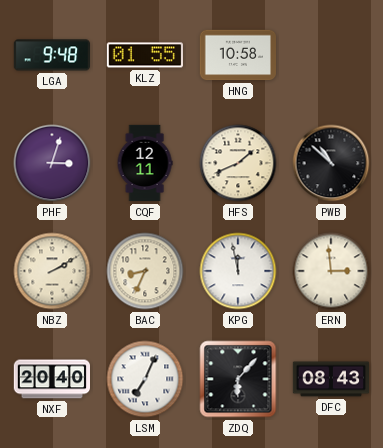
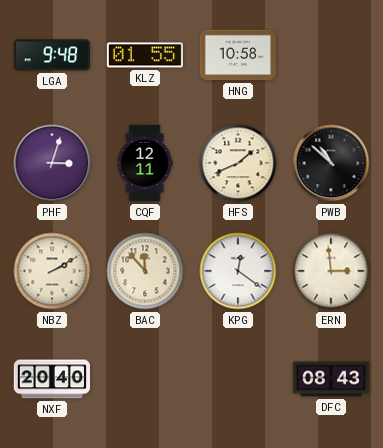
BAC: 8:34 -> 11:53
KPG: 11:58 -> 12:21
LSM: 7:04 -> none
ZDQ: 6:07 -> none
